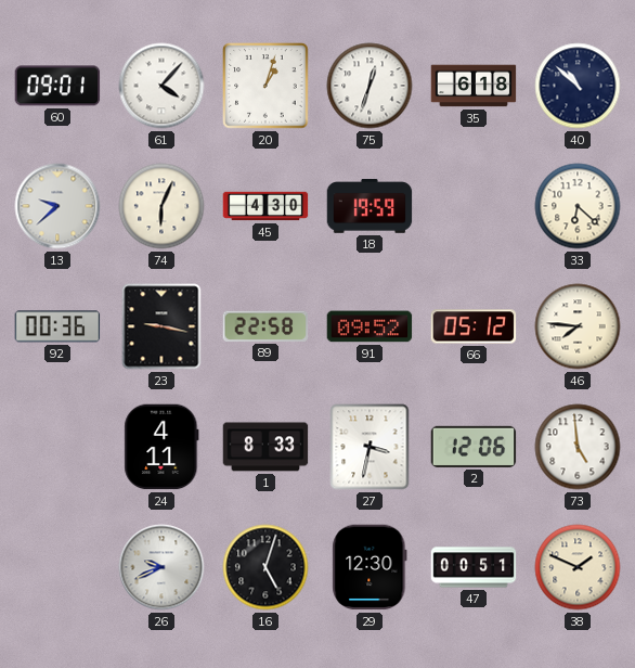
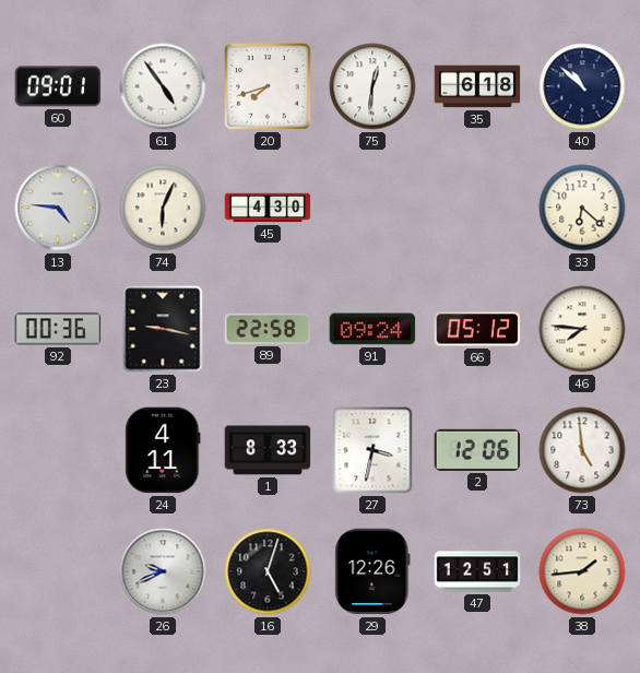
61: 4:07 -> 4:54
20: 1:03 -> 7:42
75: 12:33 -> 12:31
13: 9:38 -> 4:46
18: 19:59 -> none
91: 09:52 -> 09:24
29: 12:30 -> 12:26
47: 00:51 -> 12:51
38: 1:49 -> 1:44
